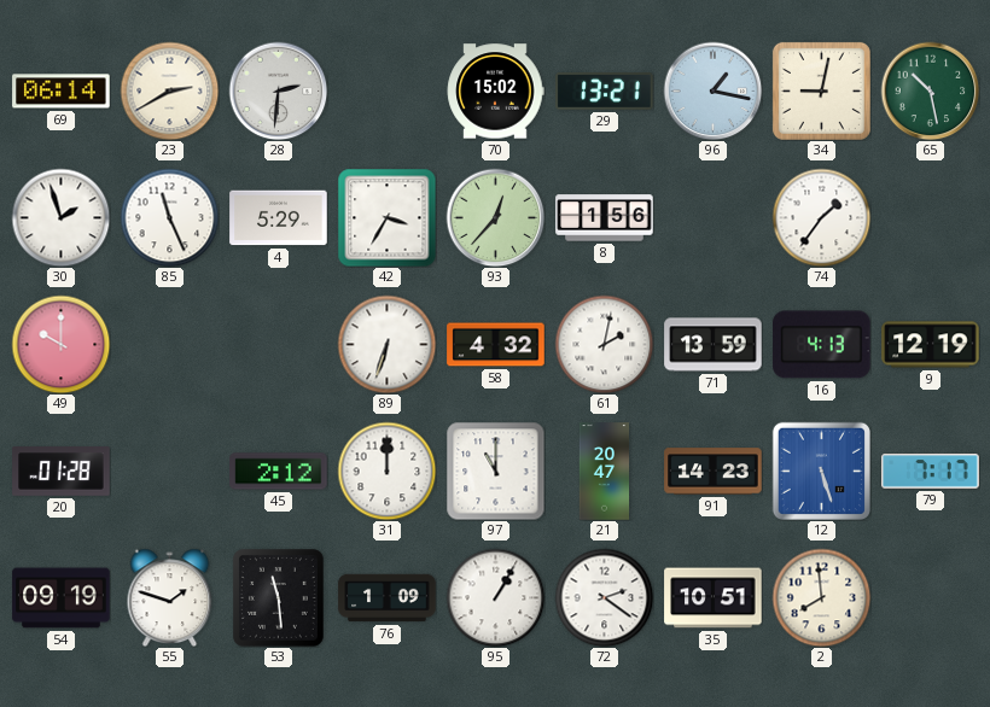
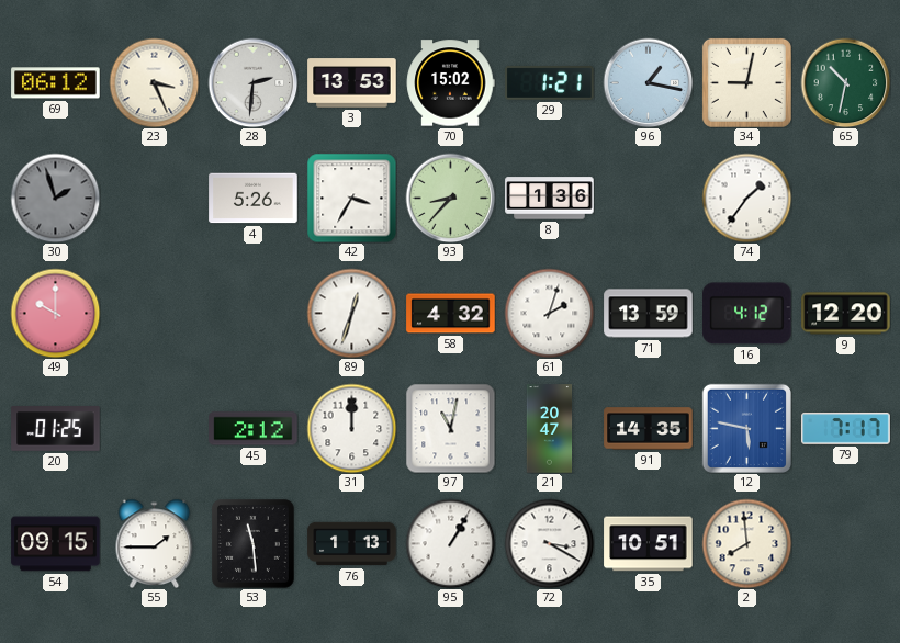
69: 06:14 -> 06:12
23: 2:40 -> 3:26
3: none -> 13:53
29: 13:21 -> 1:21
65: 10:28 -> 10:32
30 dial: white -> grey
85: 11:26 -> none
4: 5:29 -> 5:26
93: 12:37 -> 8:37
8: 1:56 -> 1:36
89: 6:33 -> 12:33
61: 2:02 -> 2:03
16: 4:13 -> 4:12
9: 12:19 -> 12:20
20: 01:28 -> 01:25
97: 11:00 -> 11:02
91: 14:23 -> 14:35
12: 5:27 -> 5:47
54: 09:19 -> 09:15
55: 1:48 -> 1:45
76: 1:09 -> 1:13
72: 2:21 -> 3:20
